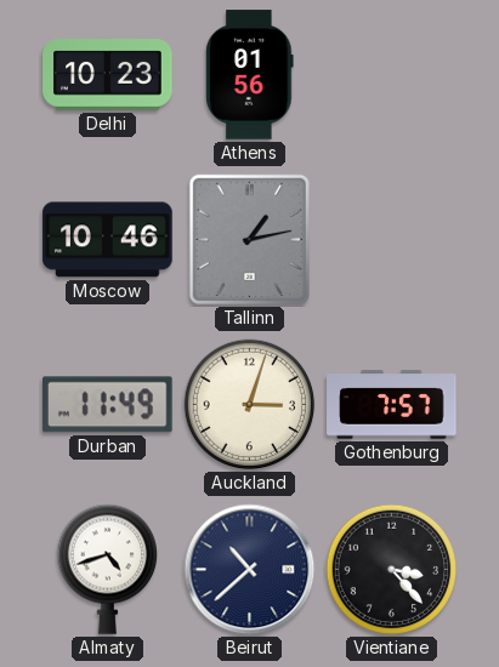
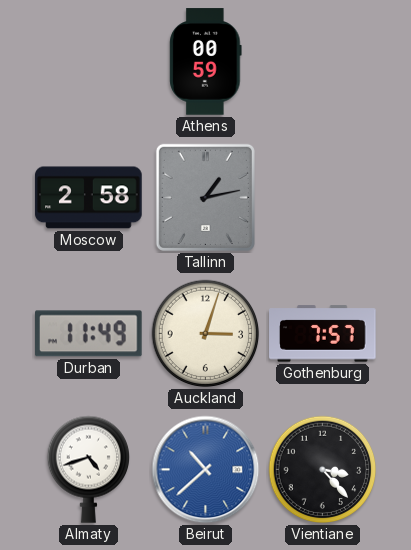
Delhi: 10:23 -> none
Athens: 01:56 -> 00:59
Moscow: 10:46 -> 2:58
Beirut dial: navy -> blue
